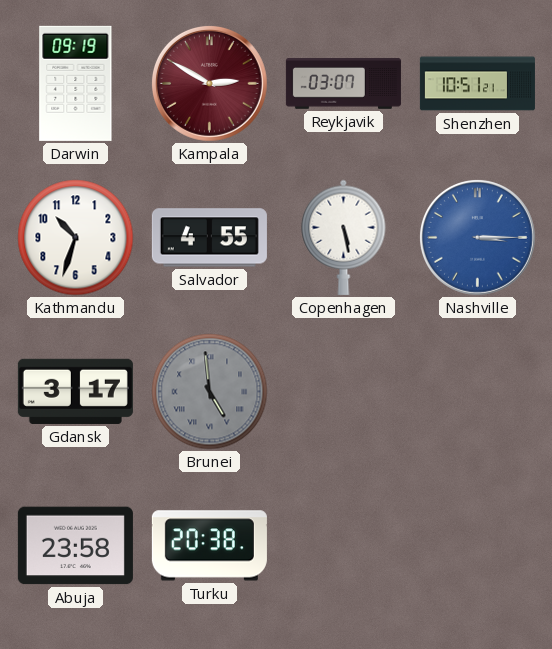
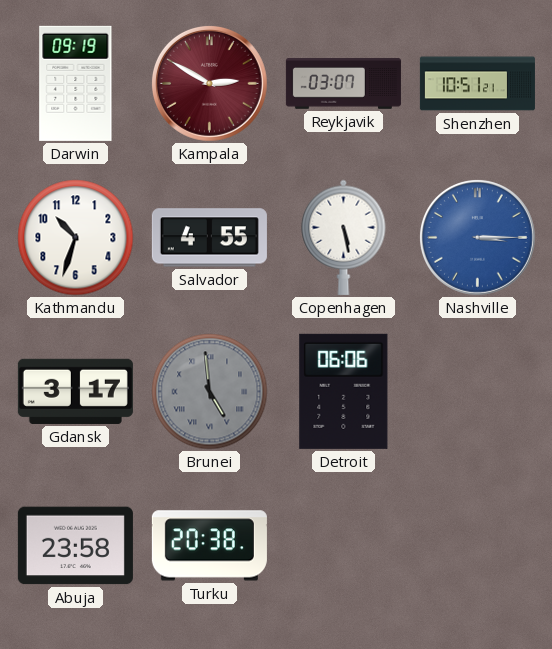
Detroit: none -> 06:06
